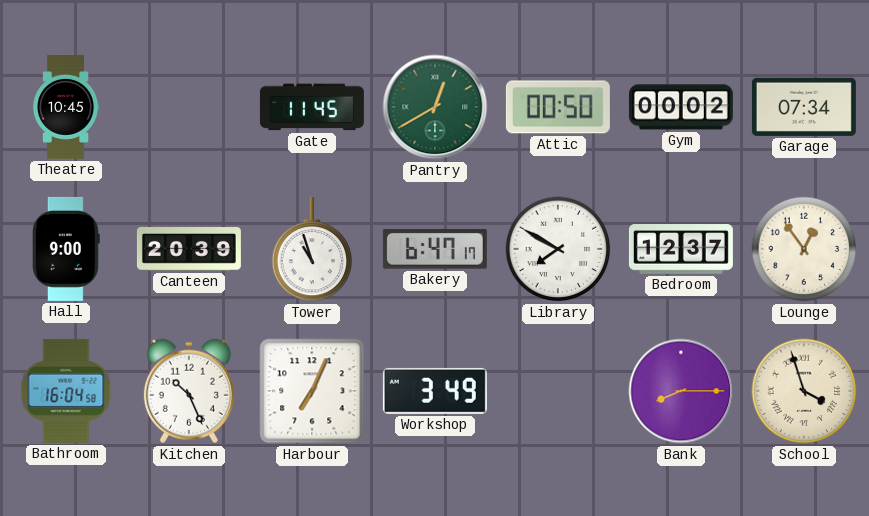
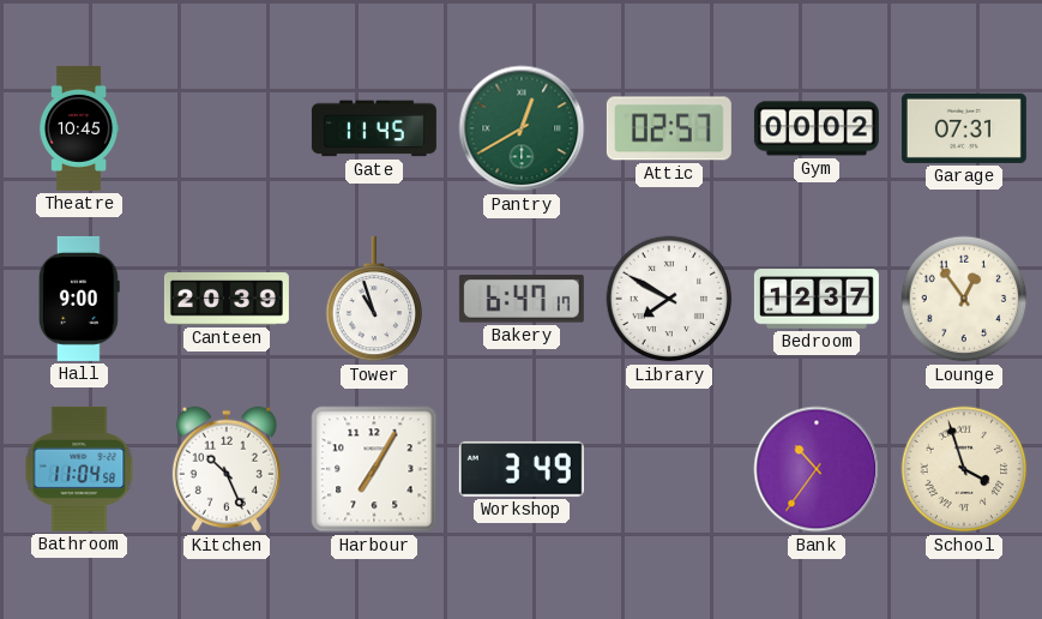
Attic: 00:50 -> 02:57
Garage: 07:34 -> 07:31
Bathroom: 16:04 -> 11:04
Harbour: 7:04 -> 7:05
Bank: 8:15 -> 10:36
